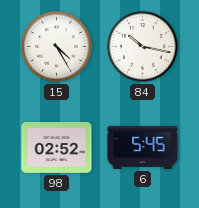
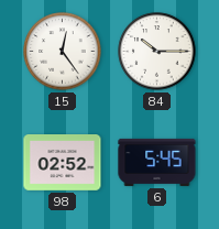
15: 4:25 -> 12:24
84: 10:17 -> 10:15
